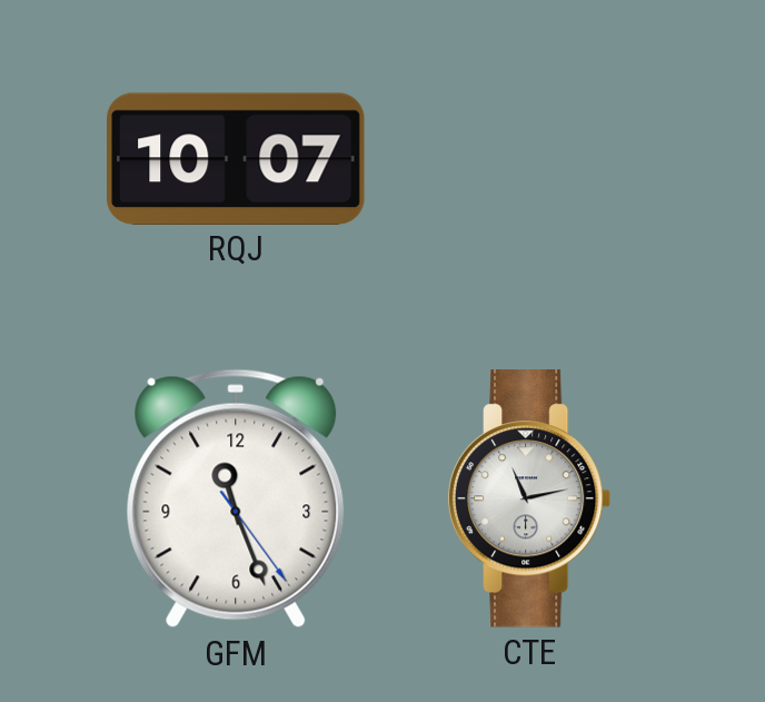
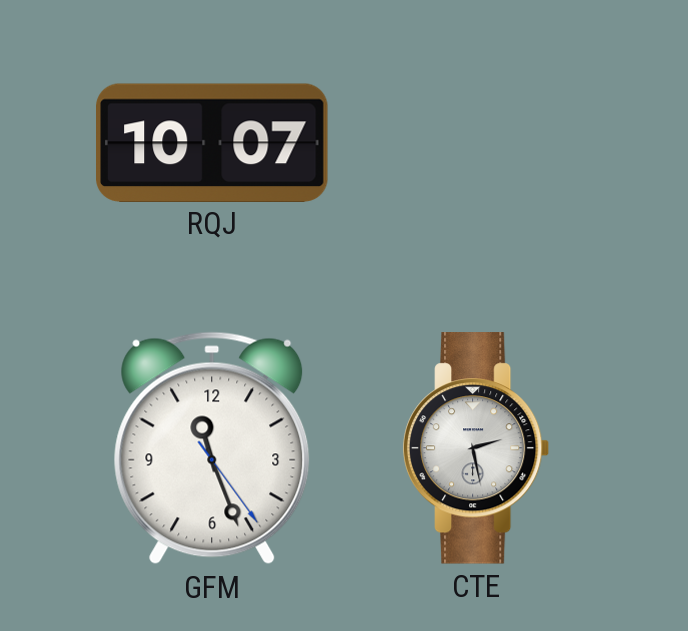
CTE: 11:13 -> 2:28
